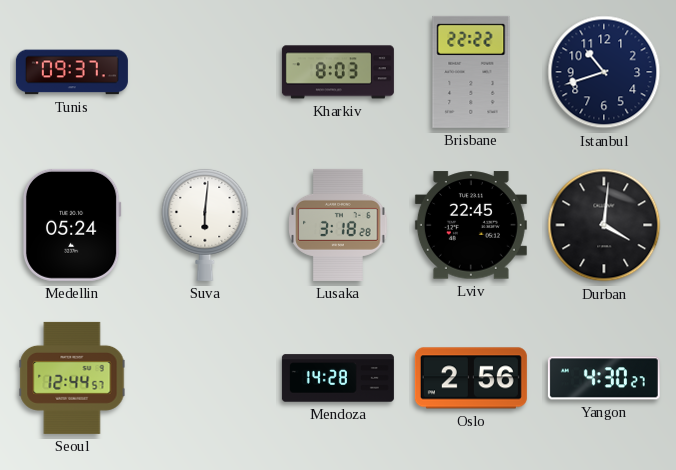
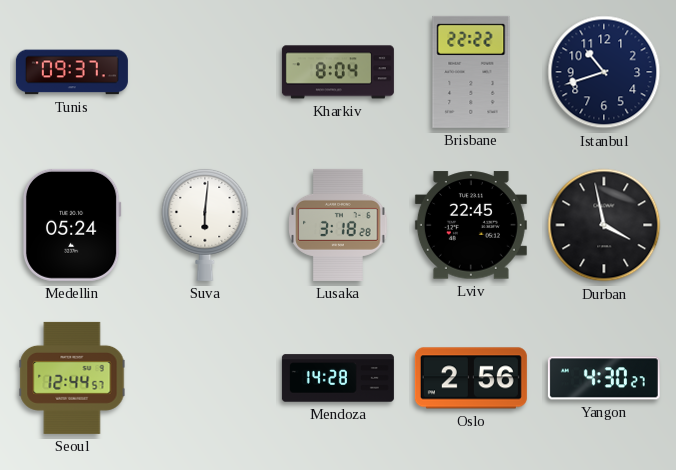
Kharkiv: 8:03 -> 8:04
Durban: 4:01 -> 3:58
